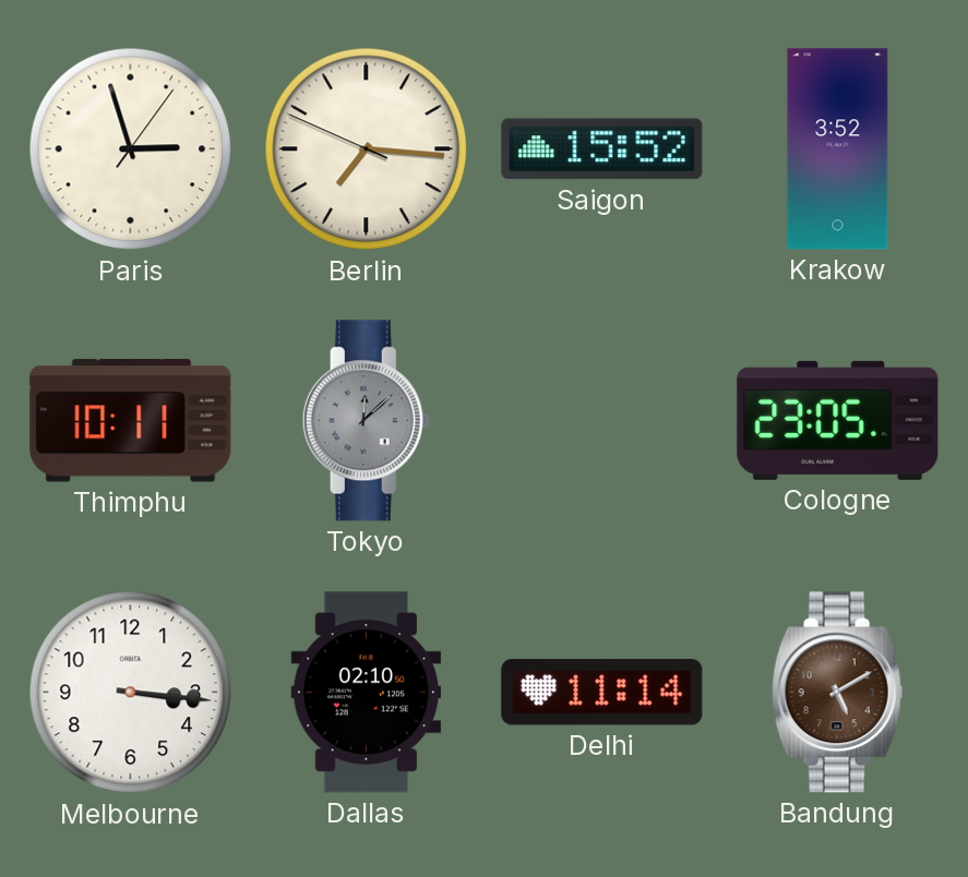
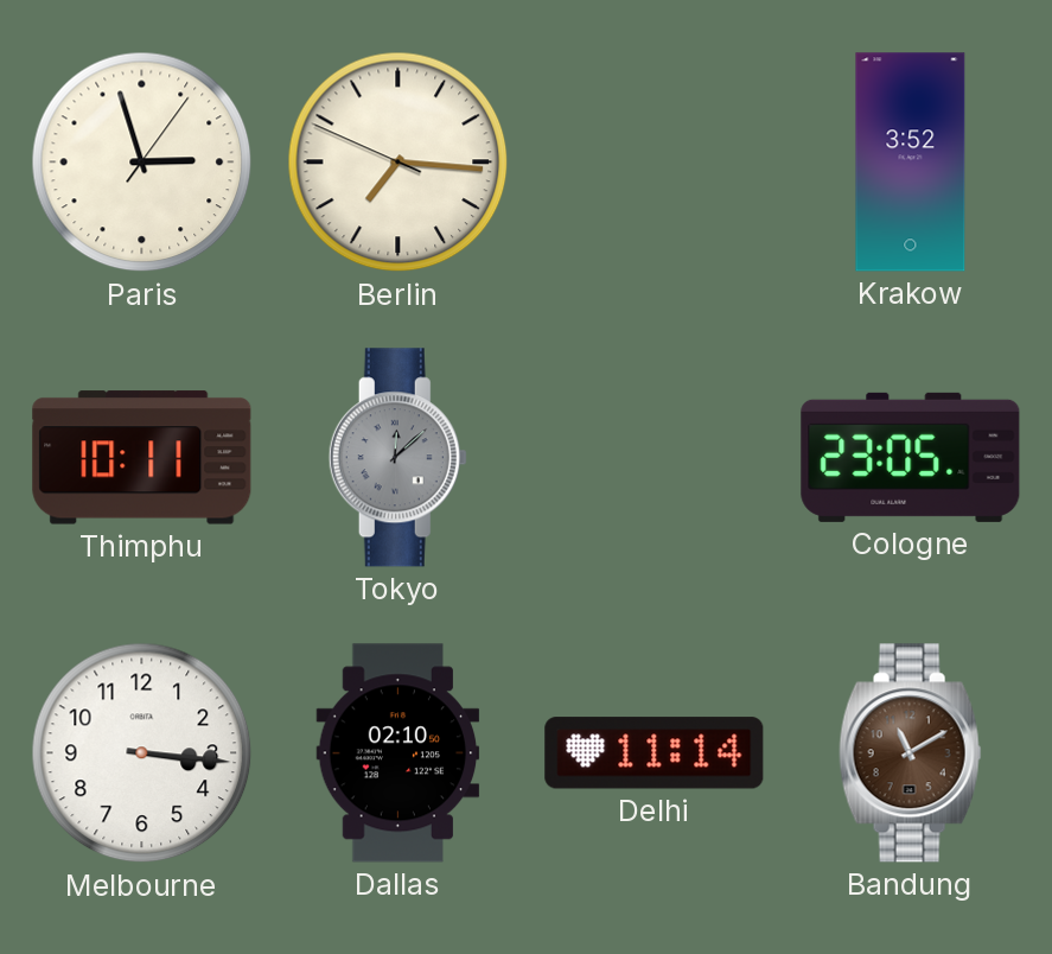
Saigon: 15:52 -> none
Bandung: 5:10 -> 11:10
